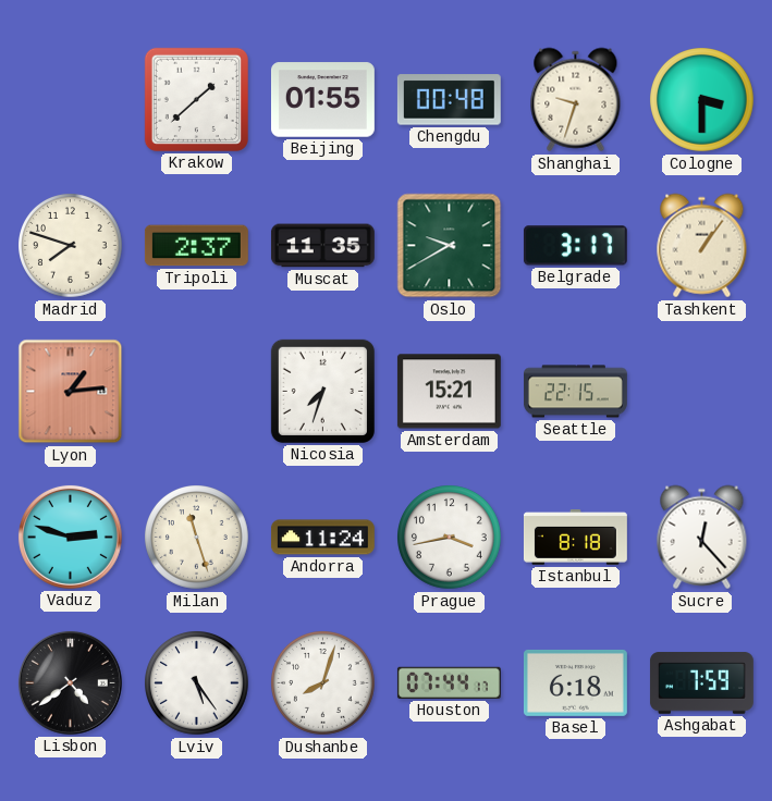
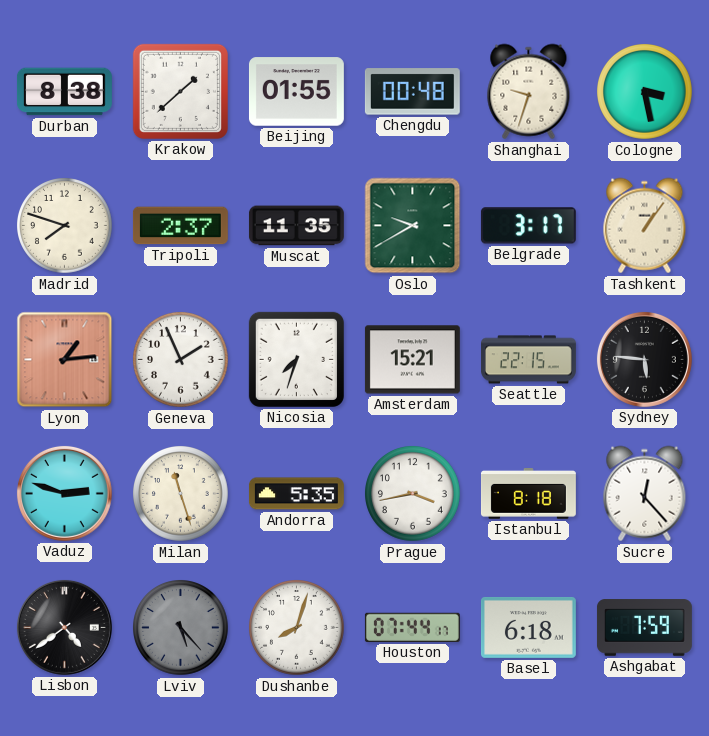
Durban: none -> 8:38
Cologne: 3:30 -> 3:28
Geneva: none -> 1:56
Sydney: none -> 5:46
Andorra: 11:24 -> 5:35
Lviv: 5:24 -> 5:23
Lviv dial: white -> grey
